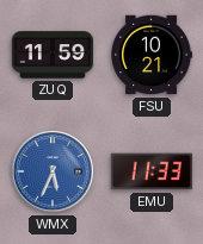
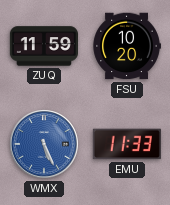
FSU: 10:21 -> 10:20
WMX: 5:34 -> 5:26
